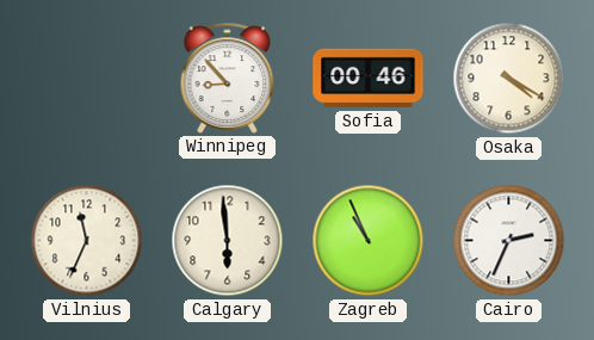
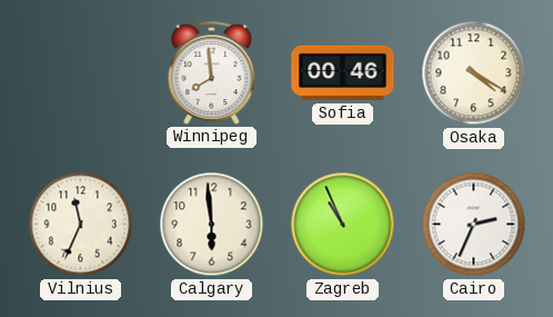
Winnipeg: 8:53 -> 7:59
